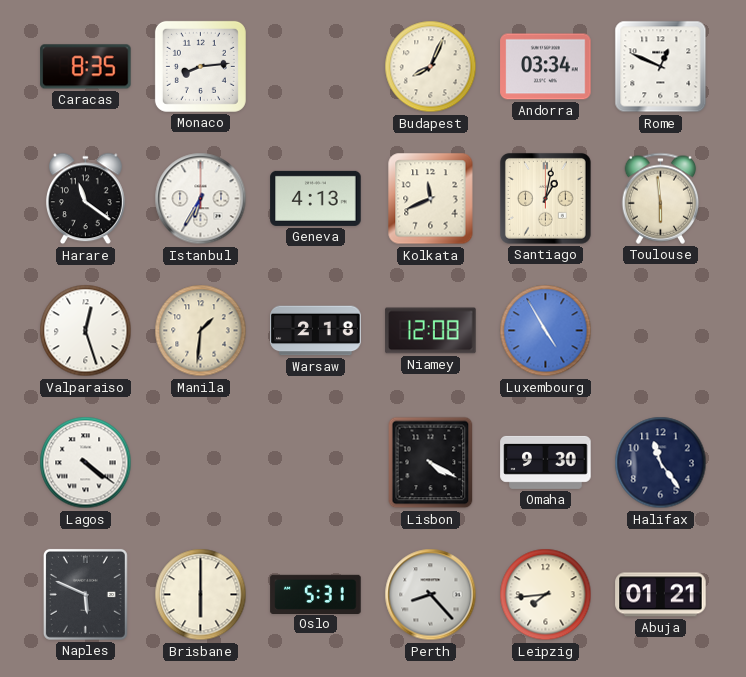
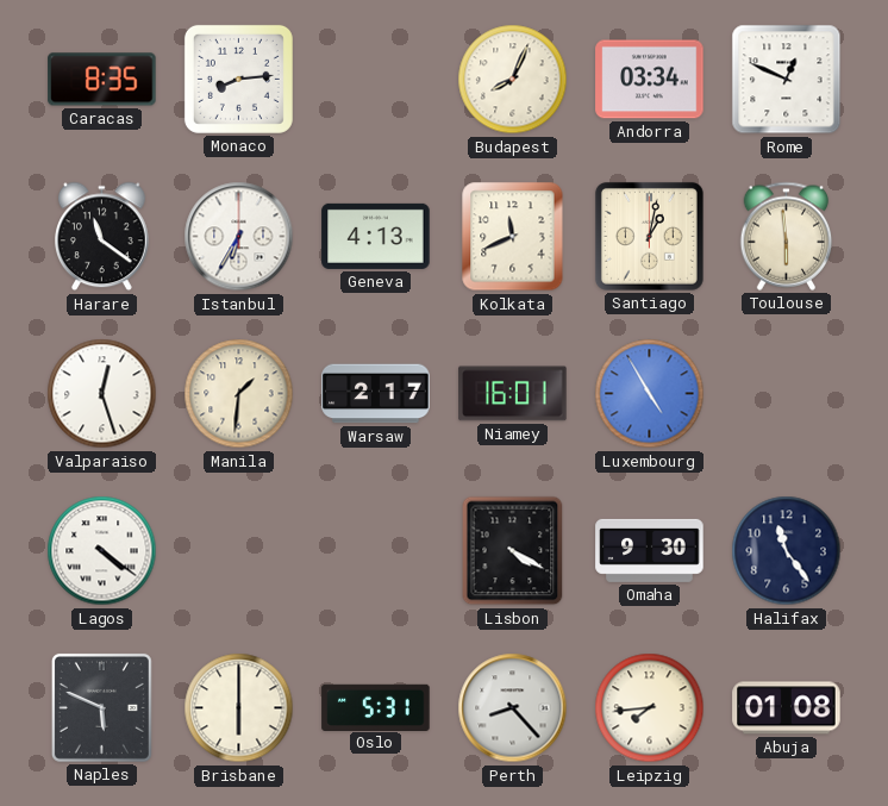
Warsaw: 2:18 -> 2:17
Niamey: 12:08 -> 16:01
Abuja: 01:21 -> 01:08
